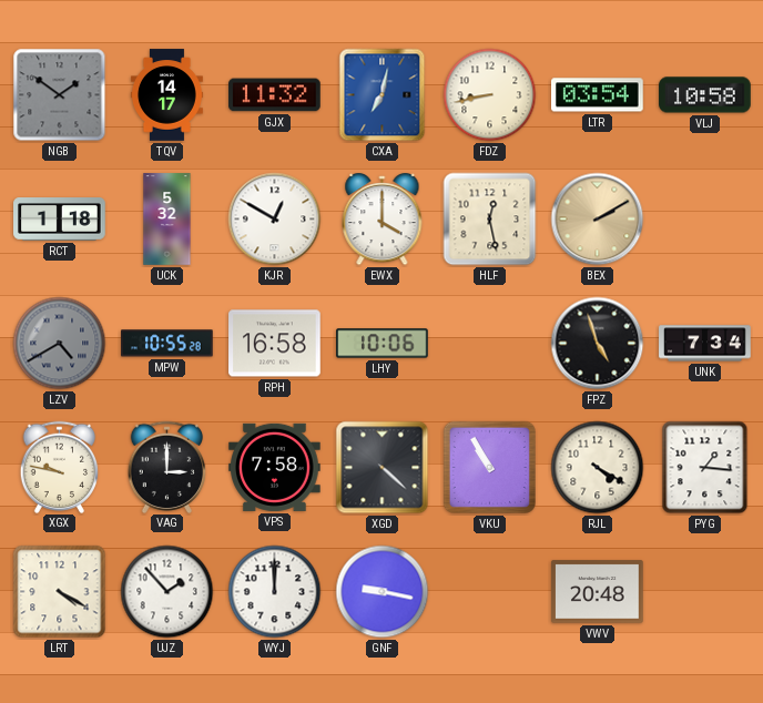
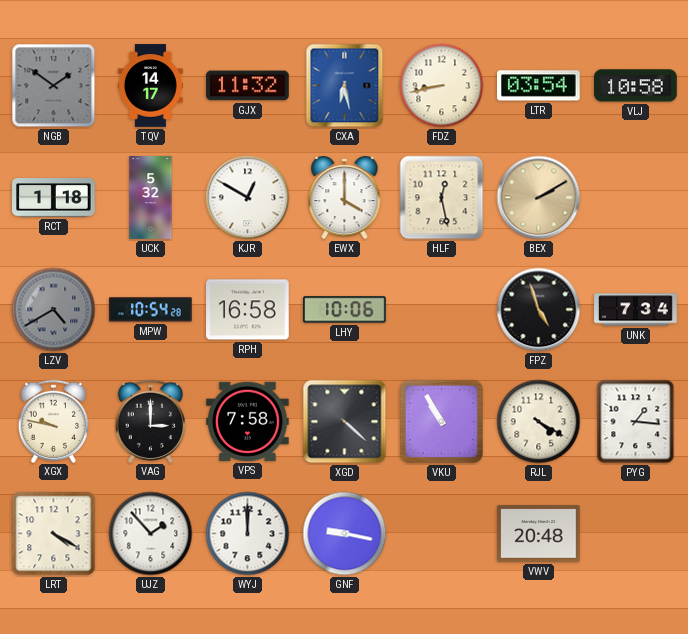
CXA: 7:02 -> 6:28
MPW: 10:55 -> 10:54
